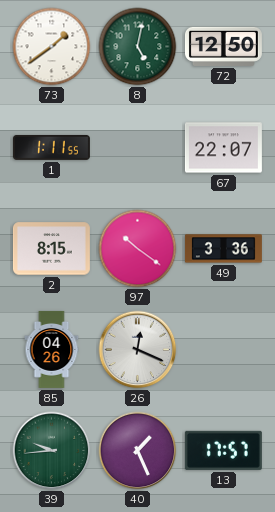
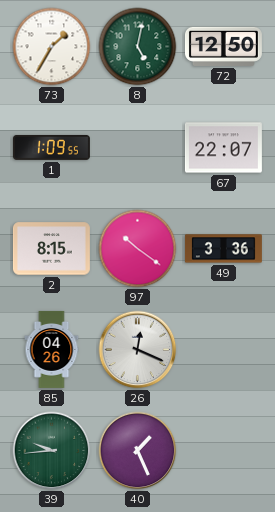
73: 1:39 -> 1:35
1: 1:11 -> 1:09
13: 17:57 -> none
